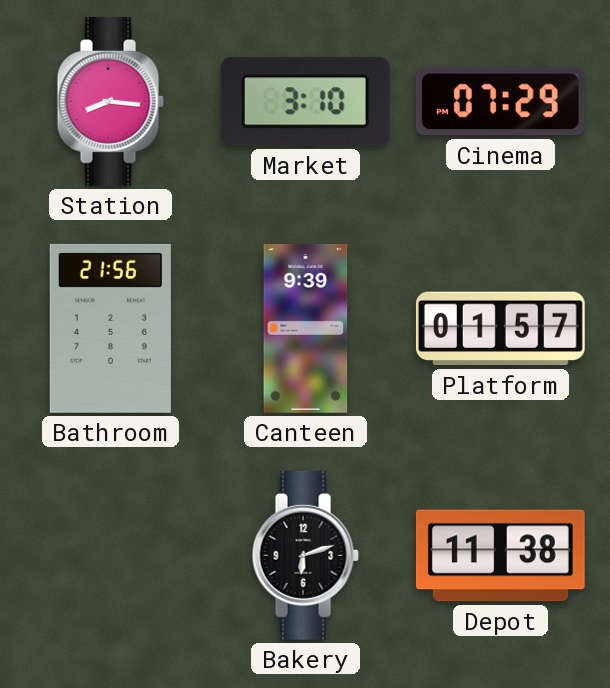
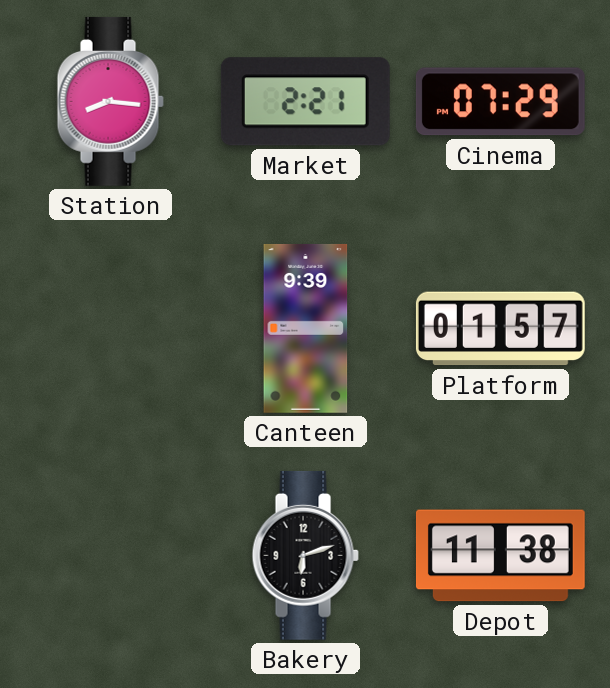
Market: 3:10 -> 2:21
Bathroom: 21:56 -> none
